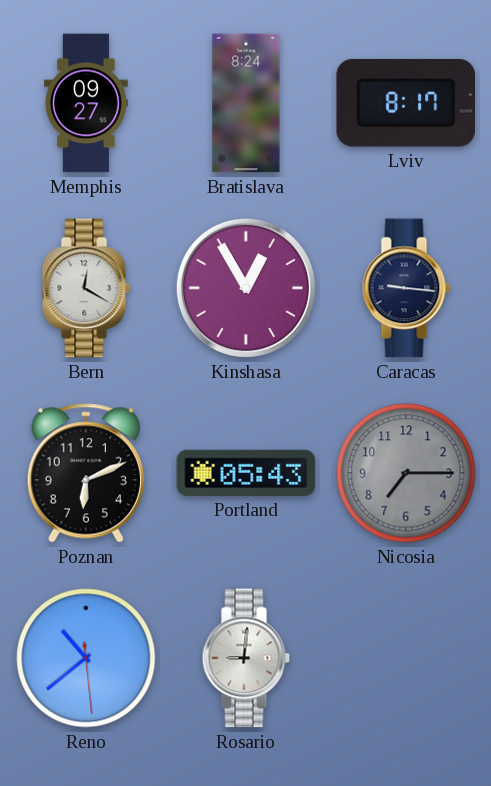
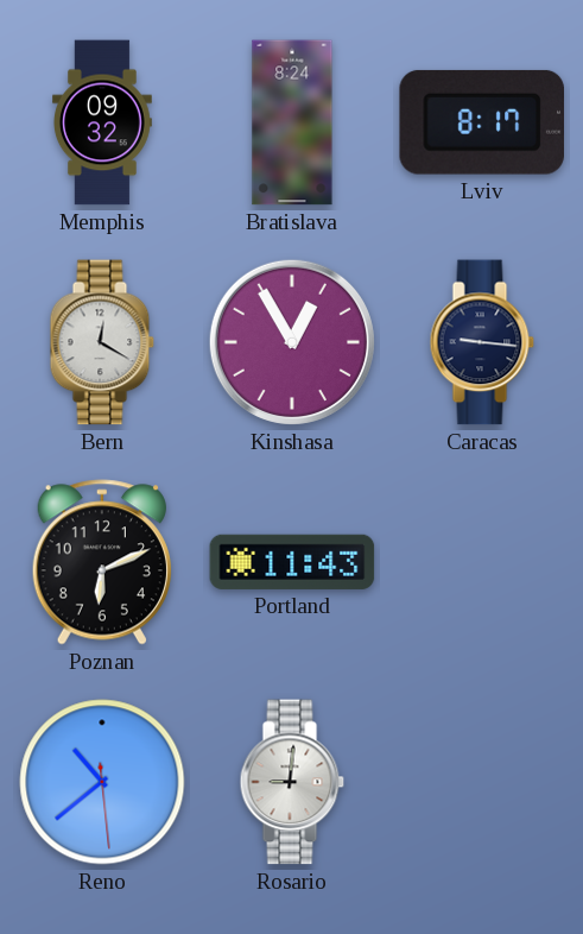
Memphis: 09:27 -> 09:32
Portland: 05:43 -> 11:43
Nicosia: 7:15 -> none
